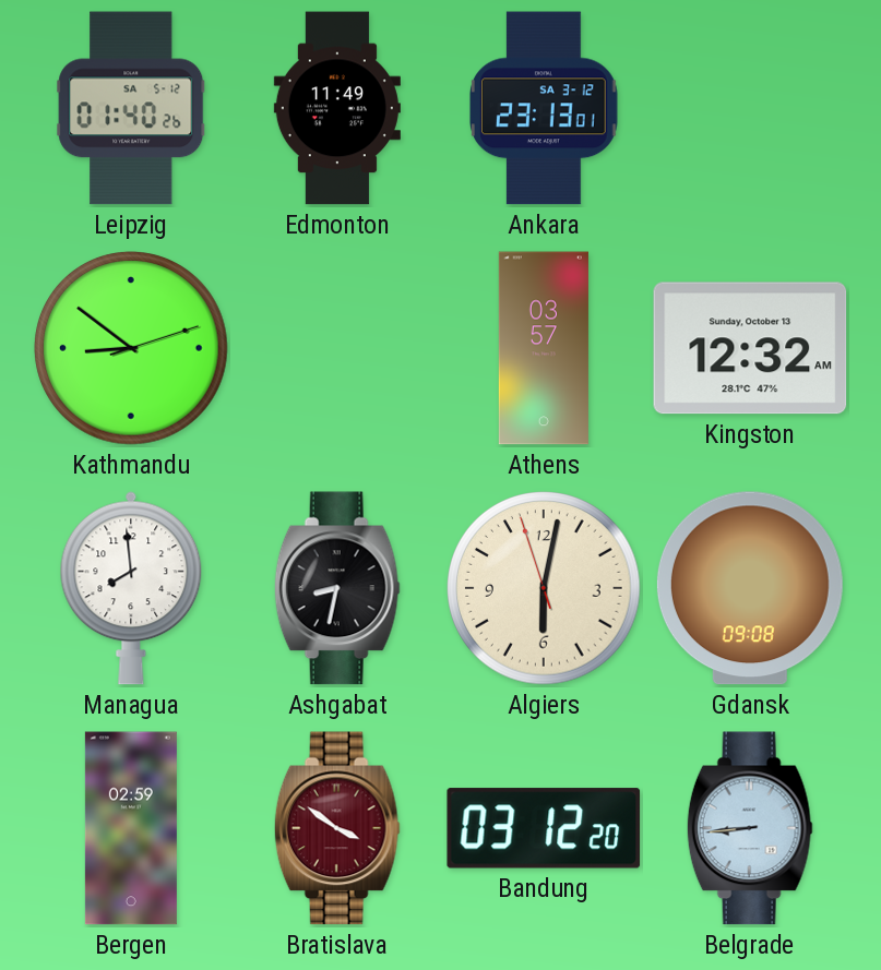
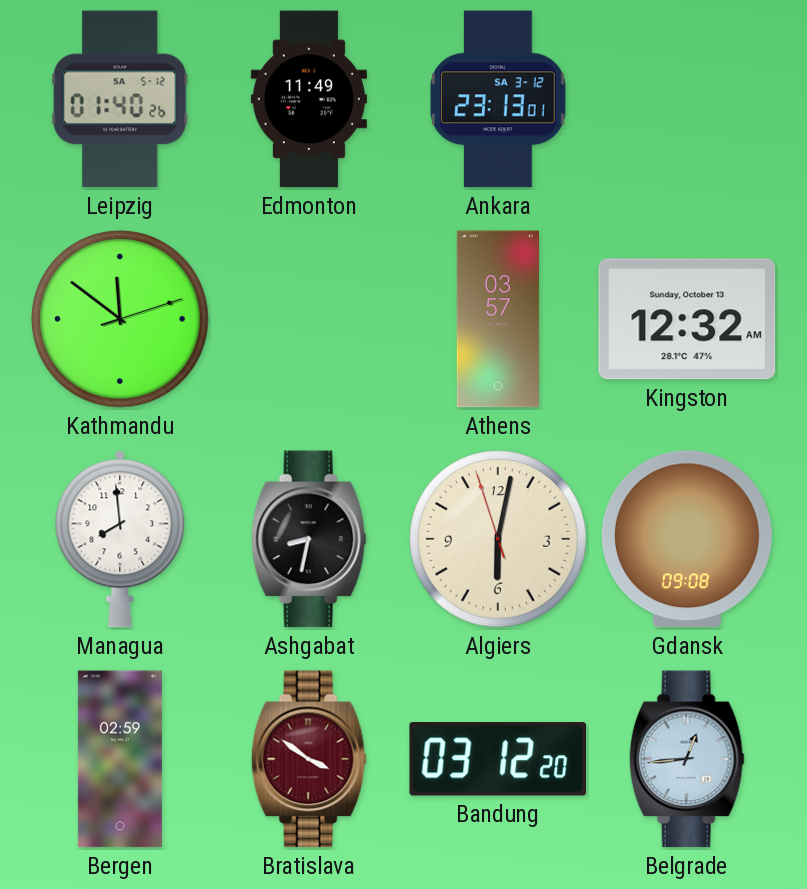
Kathmandu: 8:51 -> 11:51
Belgrade: 8:44 -> 12:44
